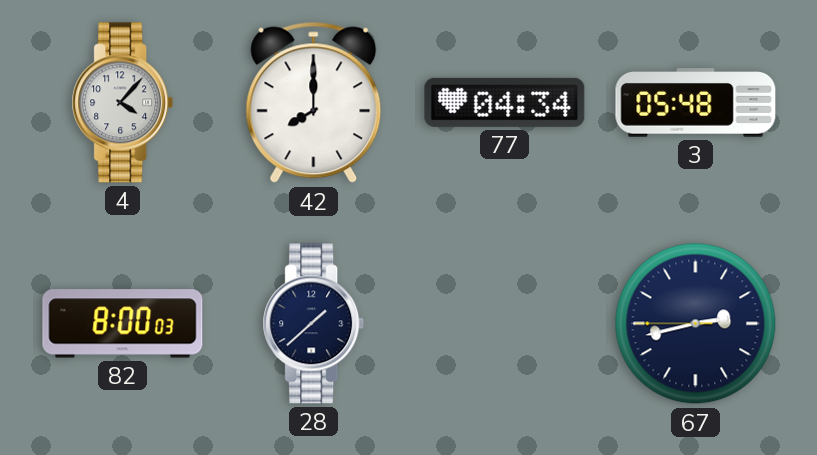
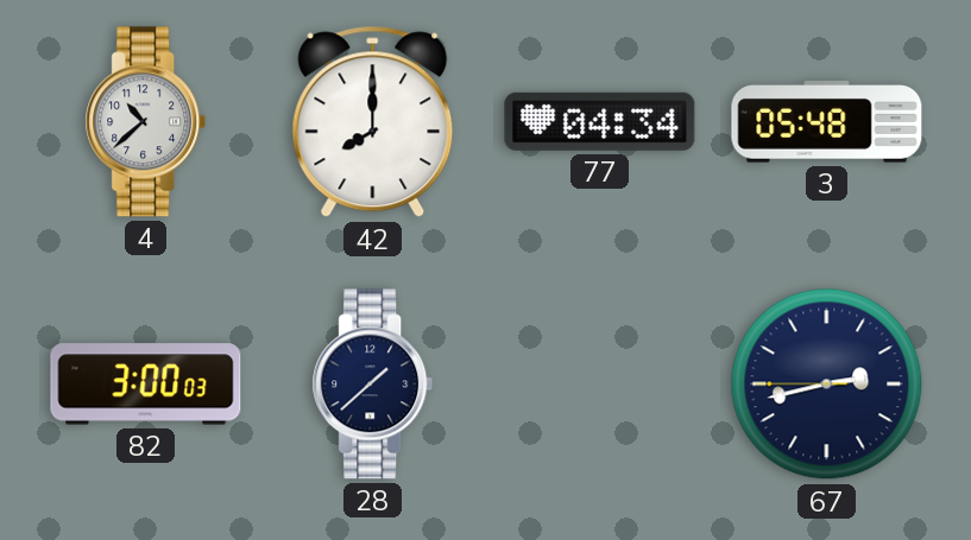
4: 4:07 -> 10:38
82: 8:00 -> 3:00
